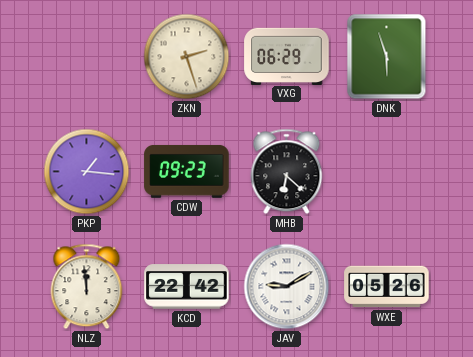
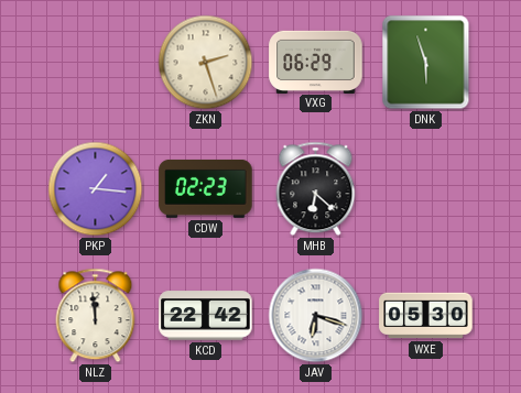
CDW: 09:23 -> 02:23
JAV: 9:10 -> 6:18
WXE: 05:26 -> 05:30
